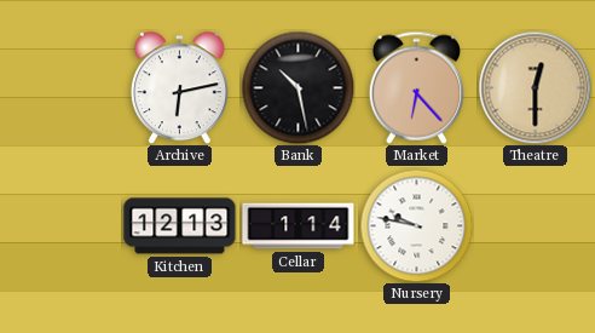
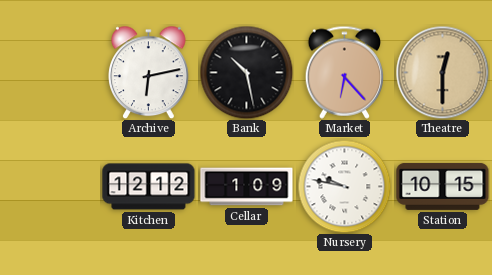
Kitchen: 12:13 -> 12:12
Cellar: 1:14 -> 1:09
Station: none -> 10:15
